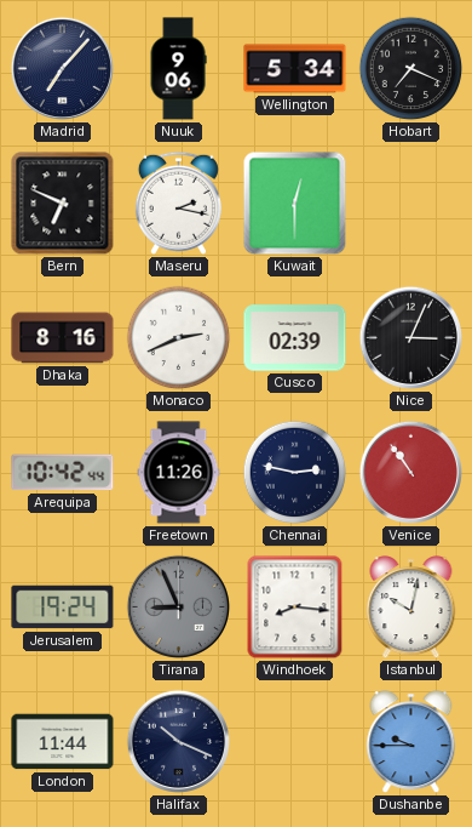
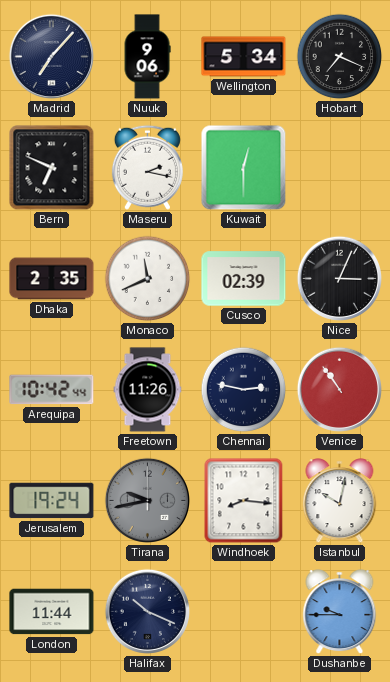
Dhaka: 8:16 -> 2:35
Monaco: 2:41 -> 11:41
Tirana: 8:56 -> 9:43
